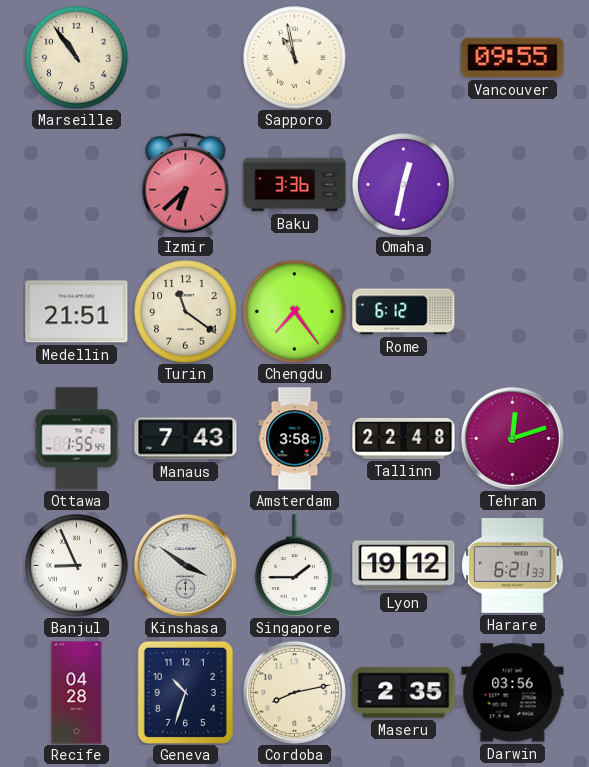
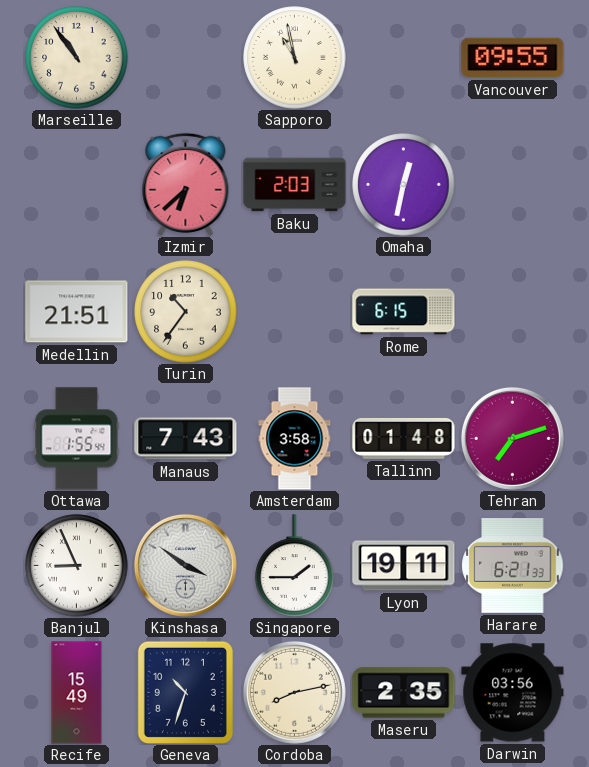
Baku: 3:36 -> 2:03
Turin: 11:21 -> 10:36
Chengdu: 7:24 -> none
Rome: 6:12 -> 6:15
Tallinn: 22:48 -> 01:48
Tehran: 12:12 -> 7:12
Lyon: 19:12 -> 19:11
Recife: 04:28 -> 15:49
